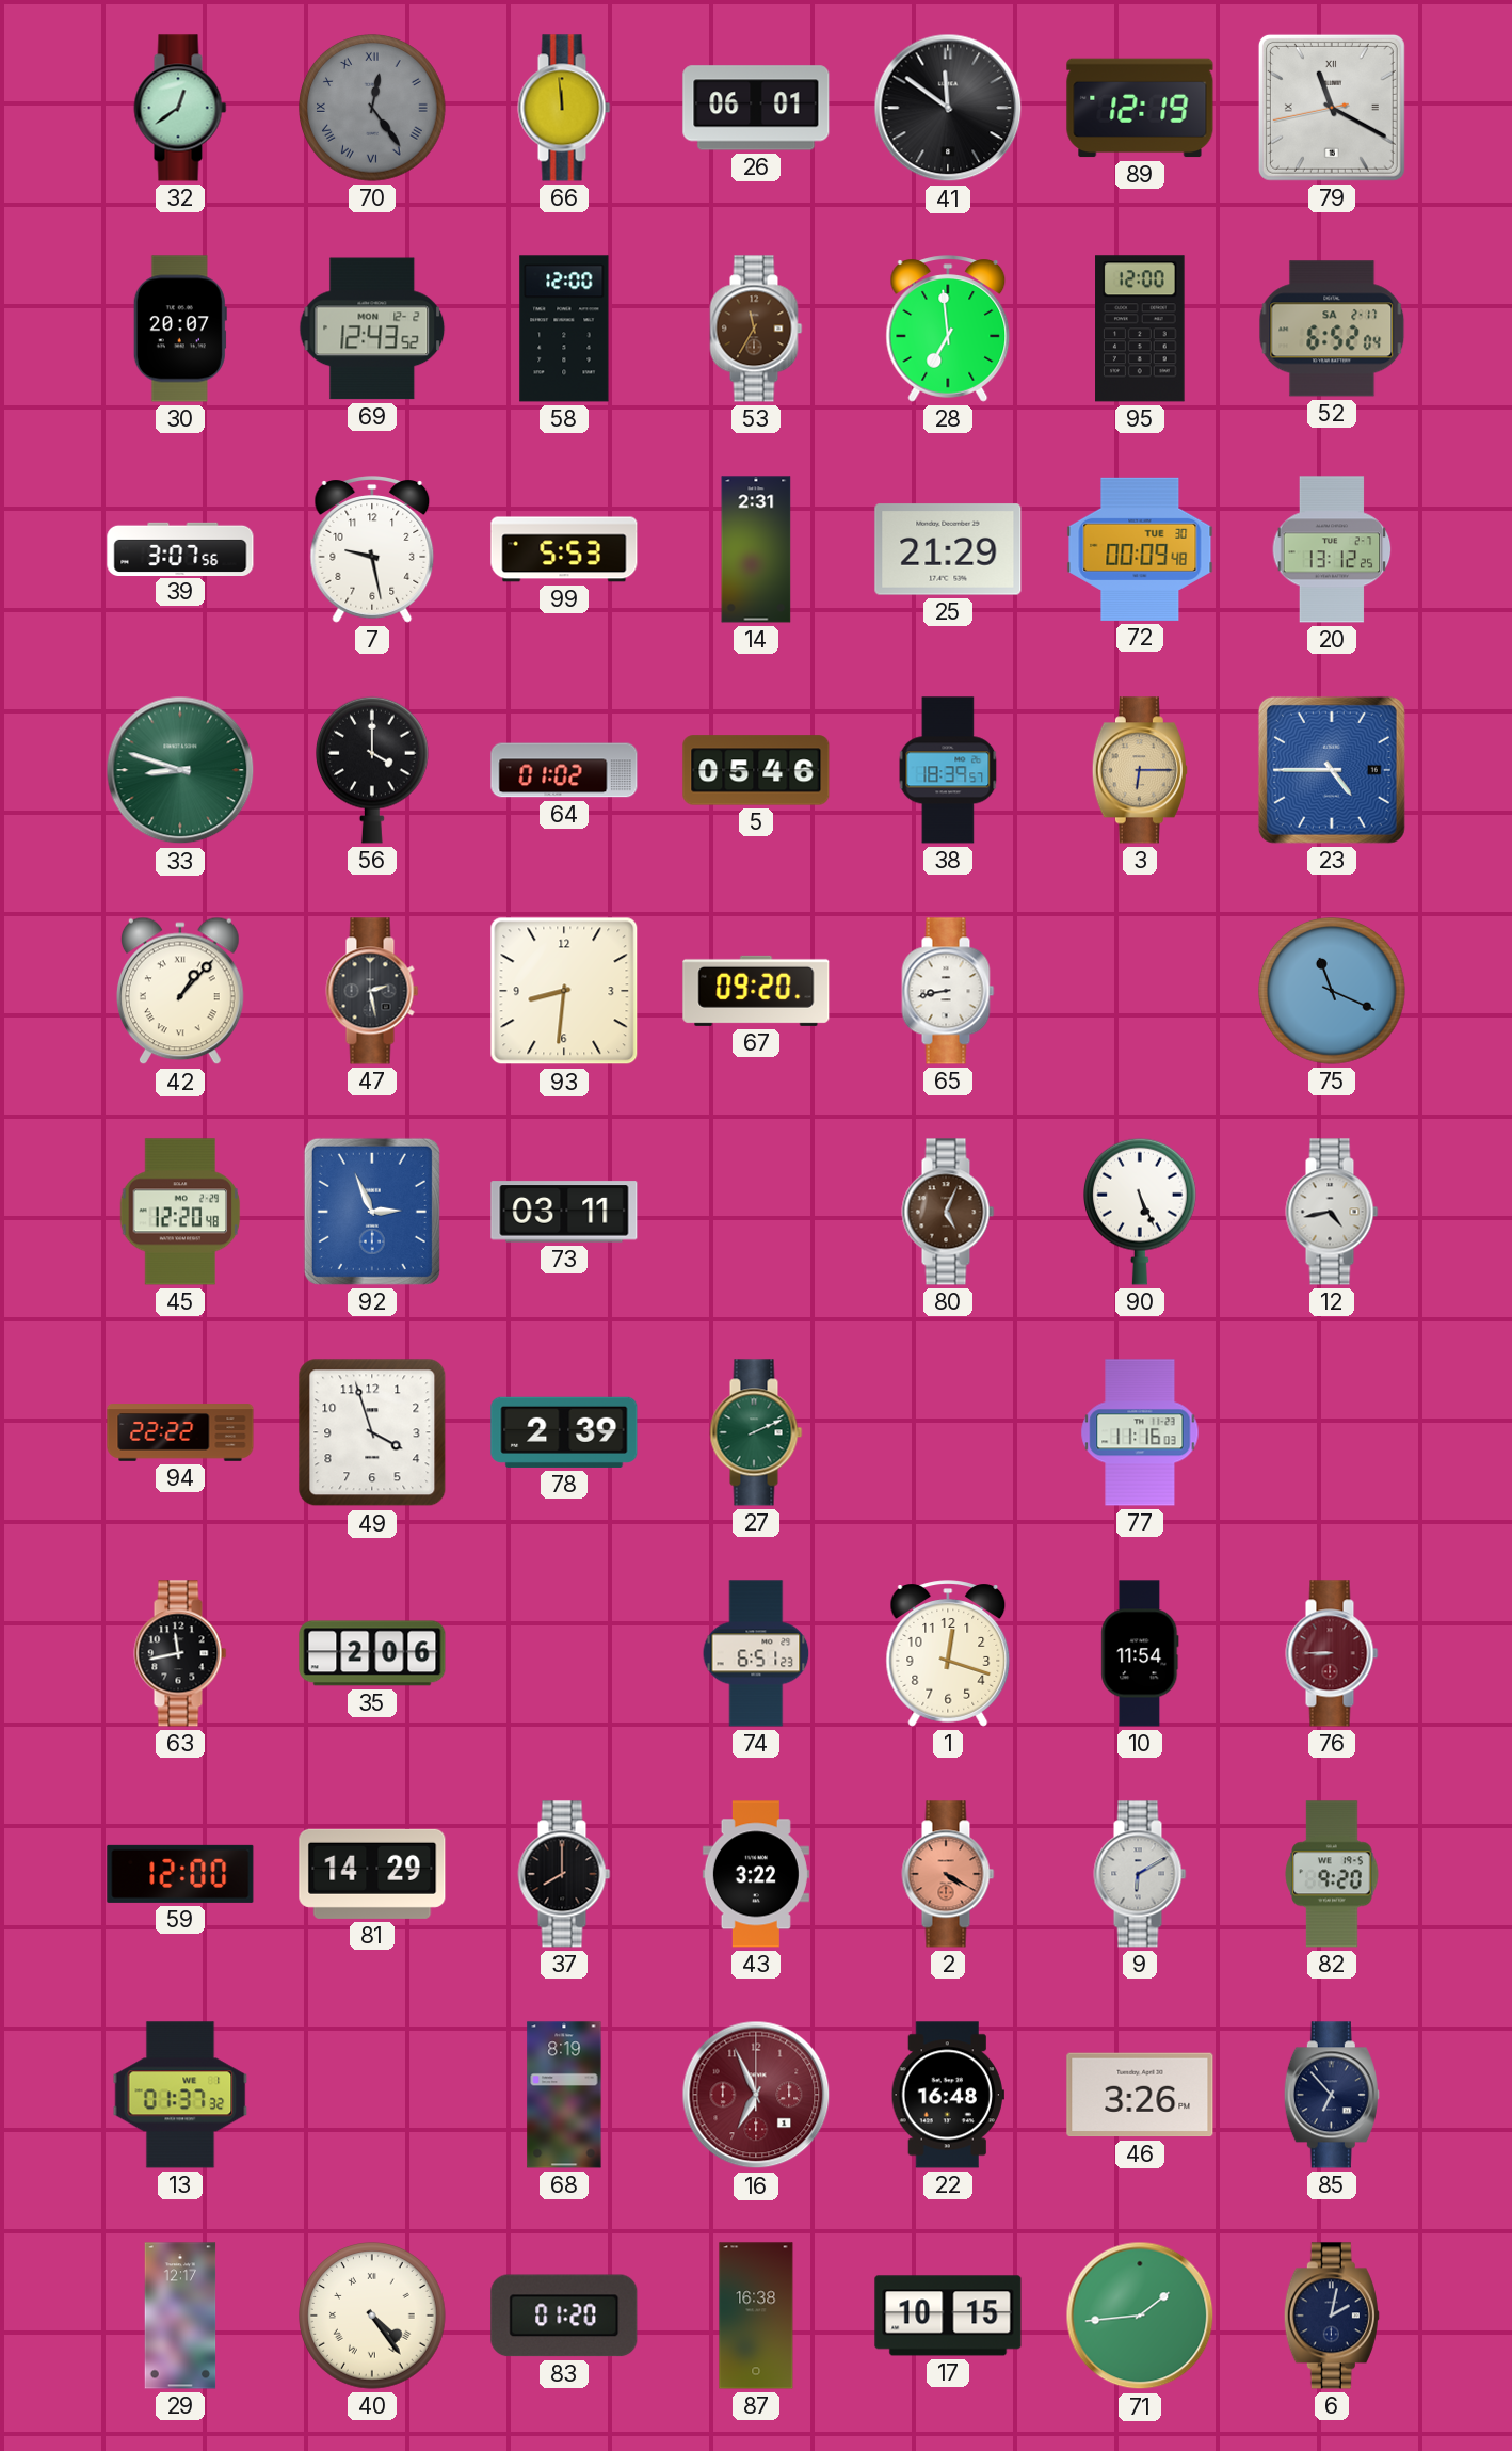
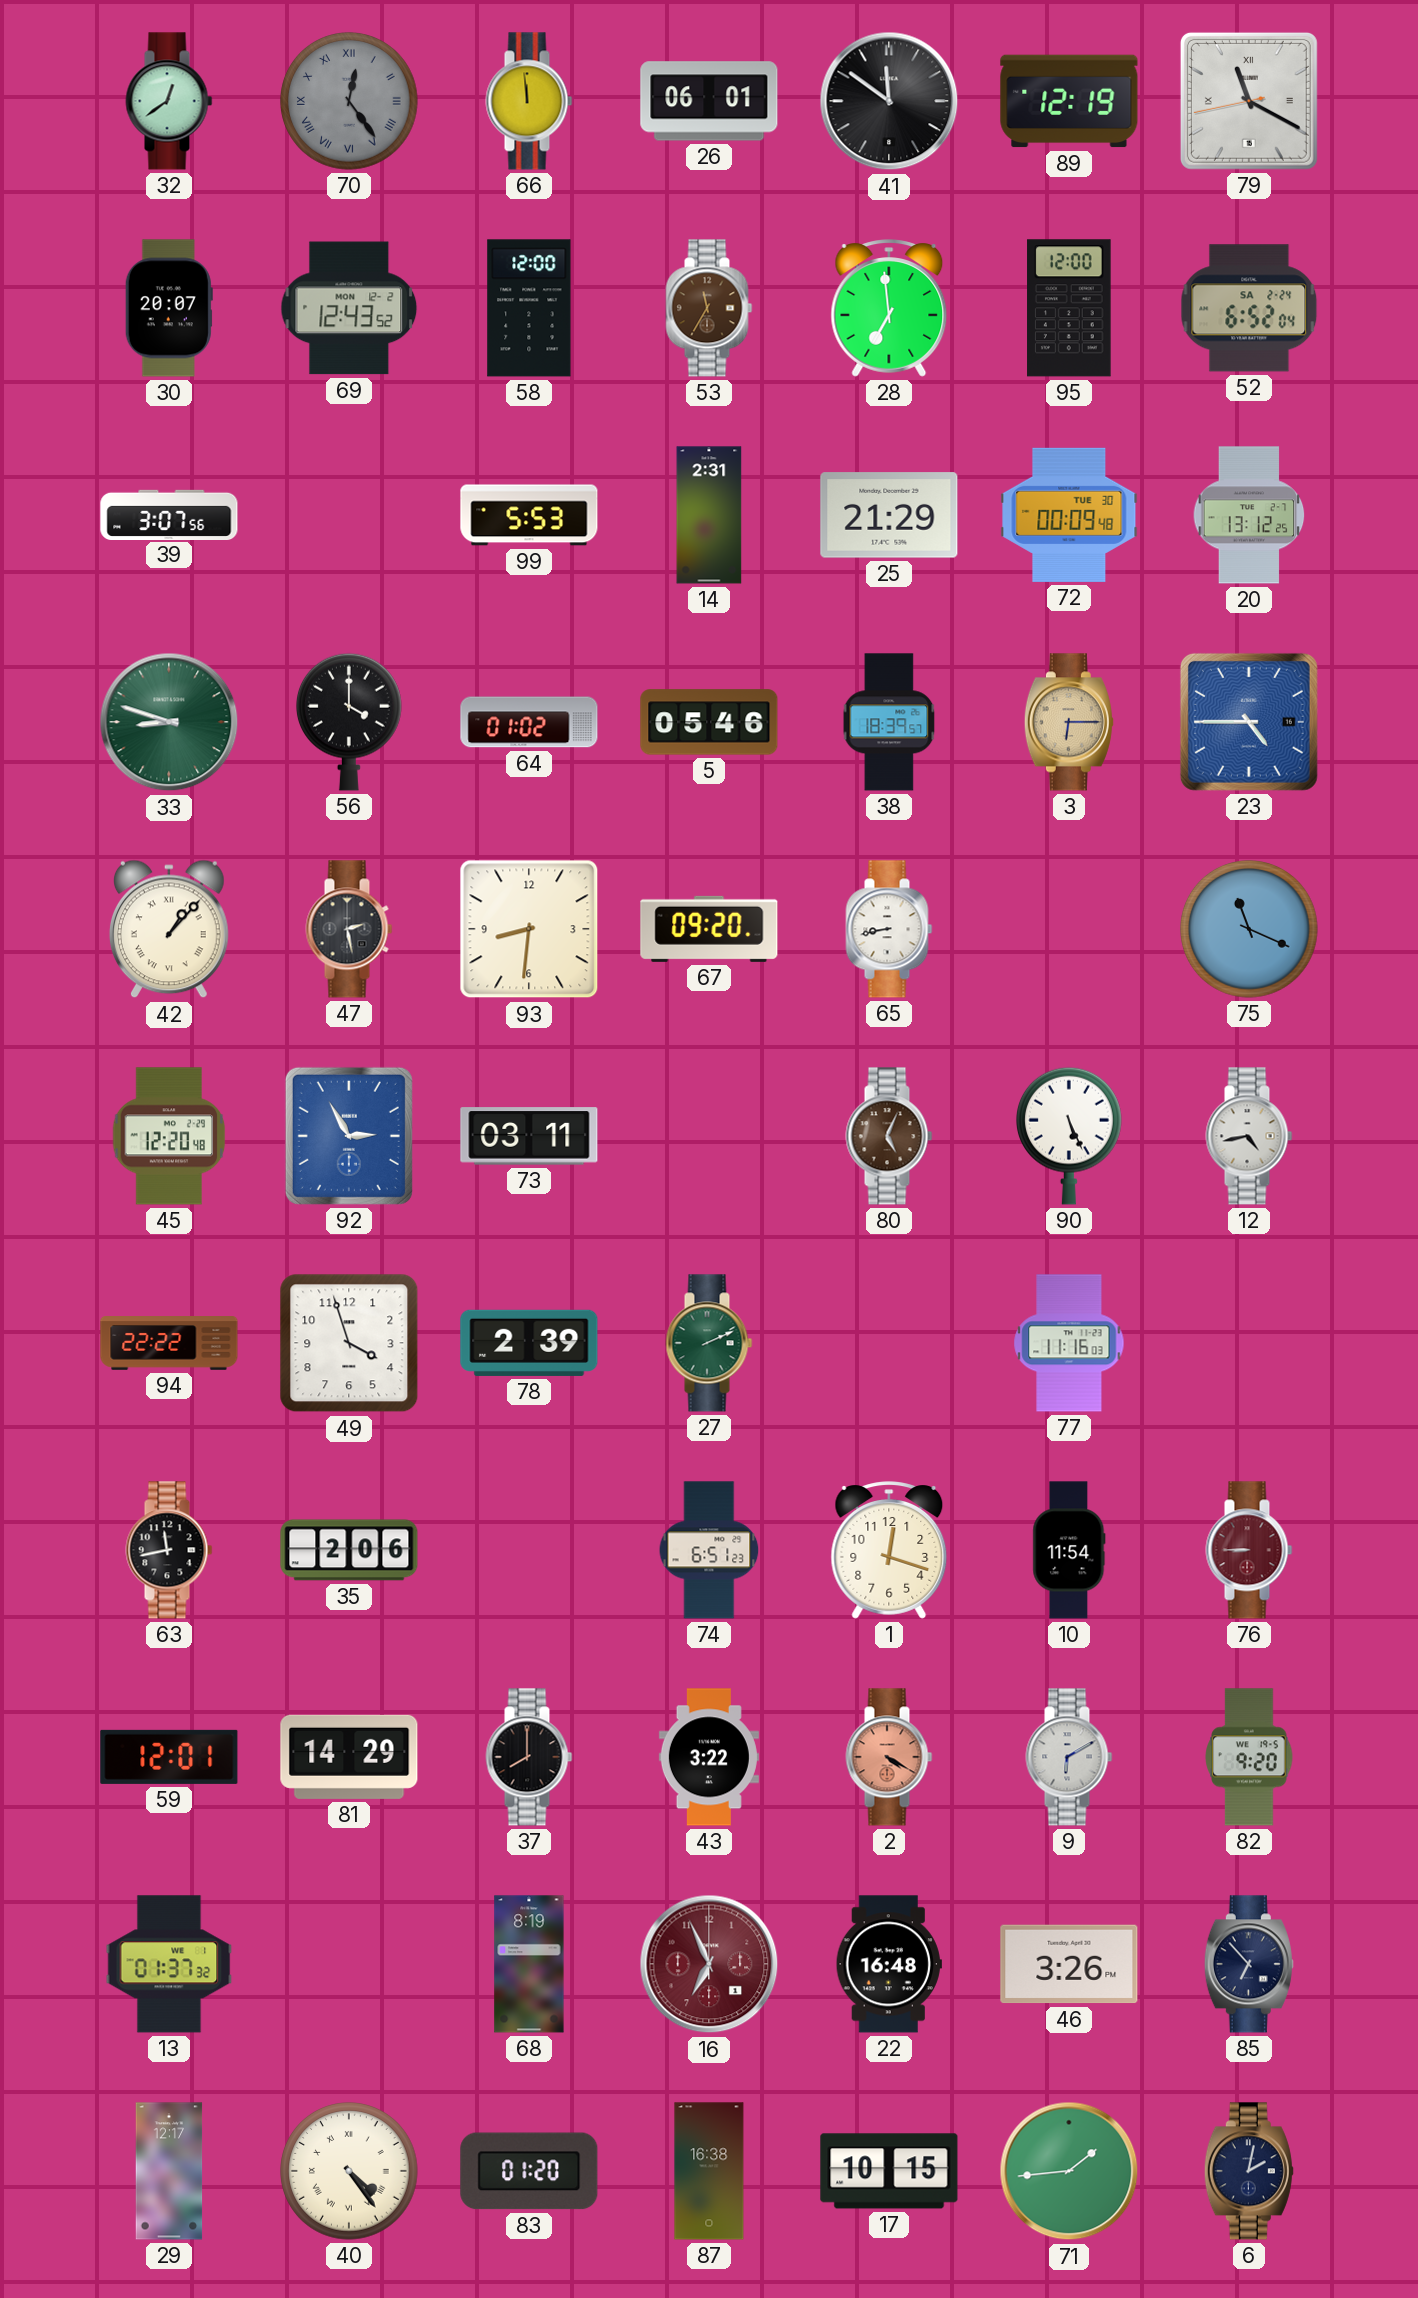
52 date: SA 2-17 -> SA 2-24
7: 9:28 -> none
92: 2:56 -> 2:55
59: 12:00 -> 12:01
